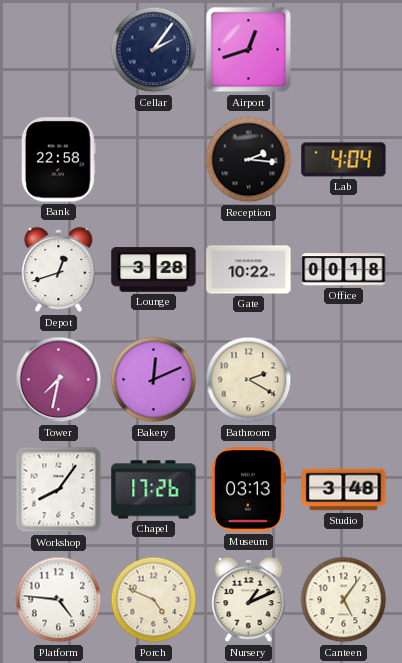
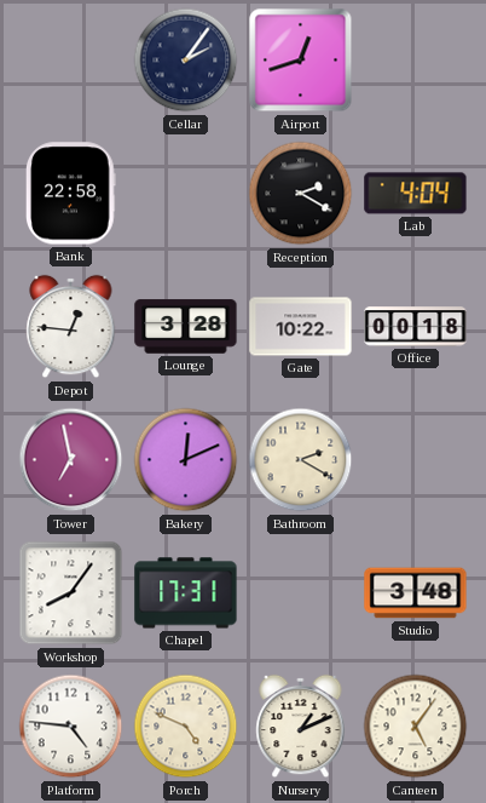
Reception: 2:16 -> 2:20
Depot: 12:42 -> 12:46
Tower: 7:32 -> 6:58
Chapel: 17:26 -> 17:31
Museum: 03:13 -> none
